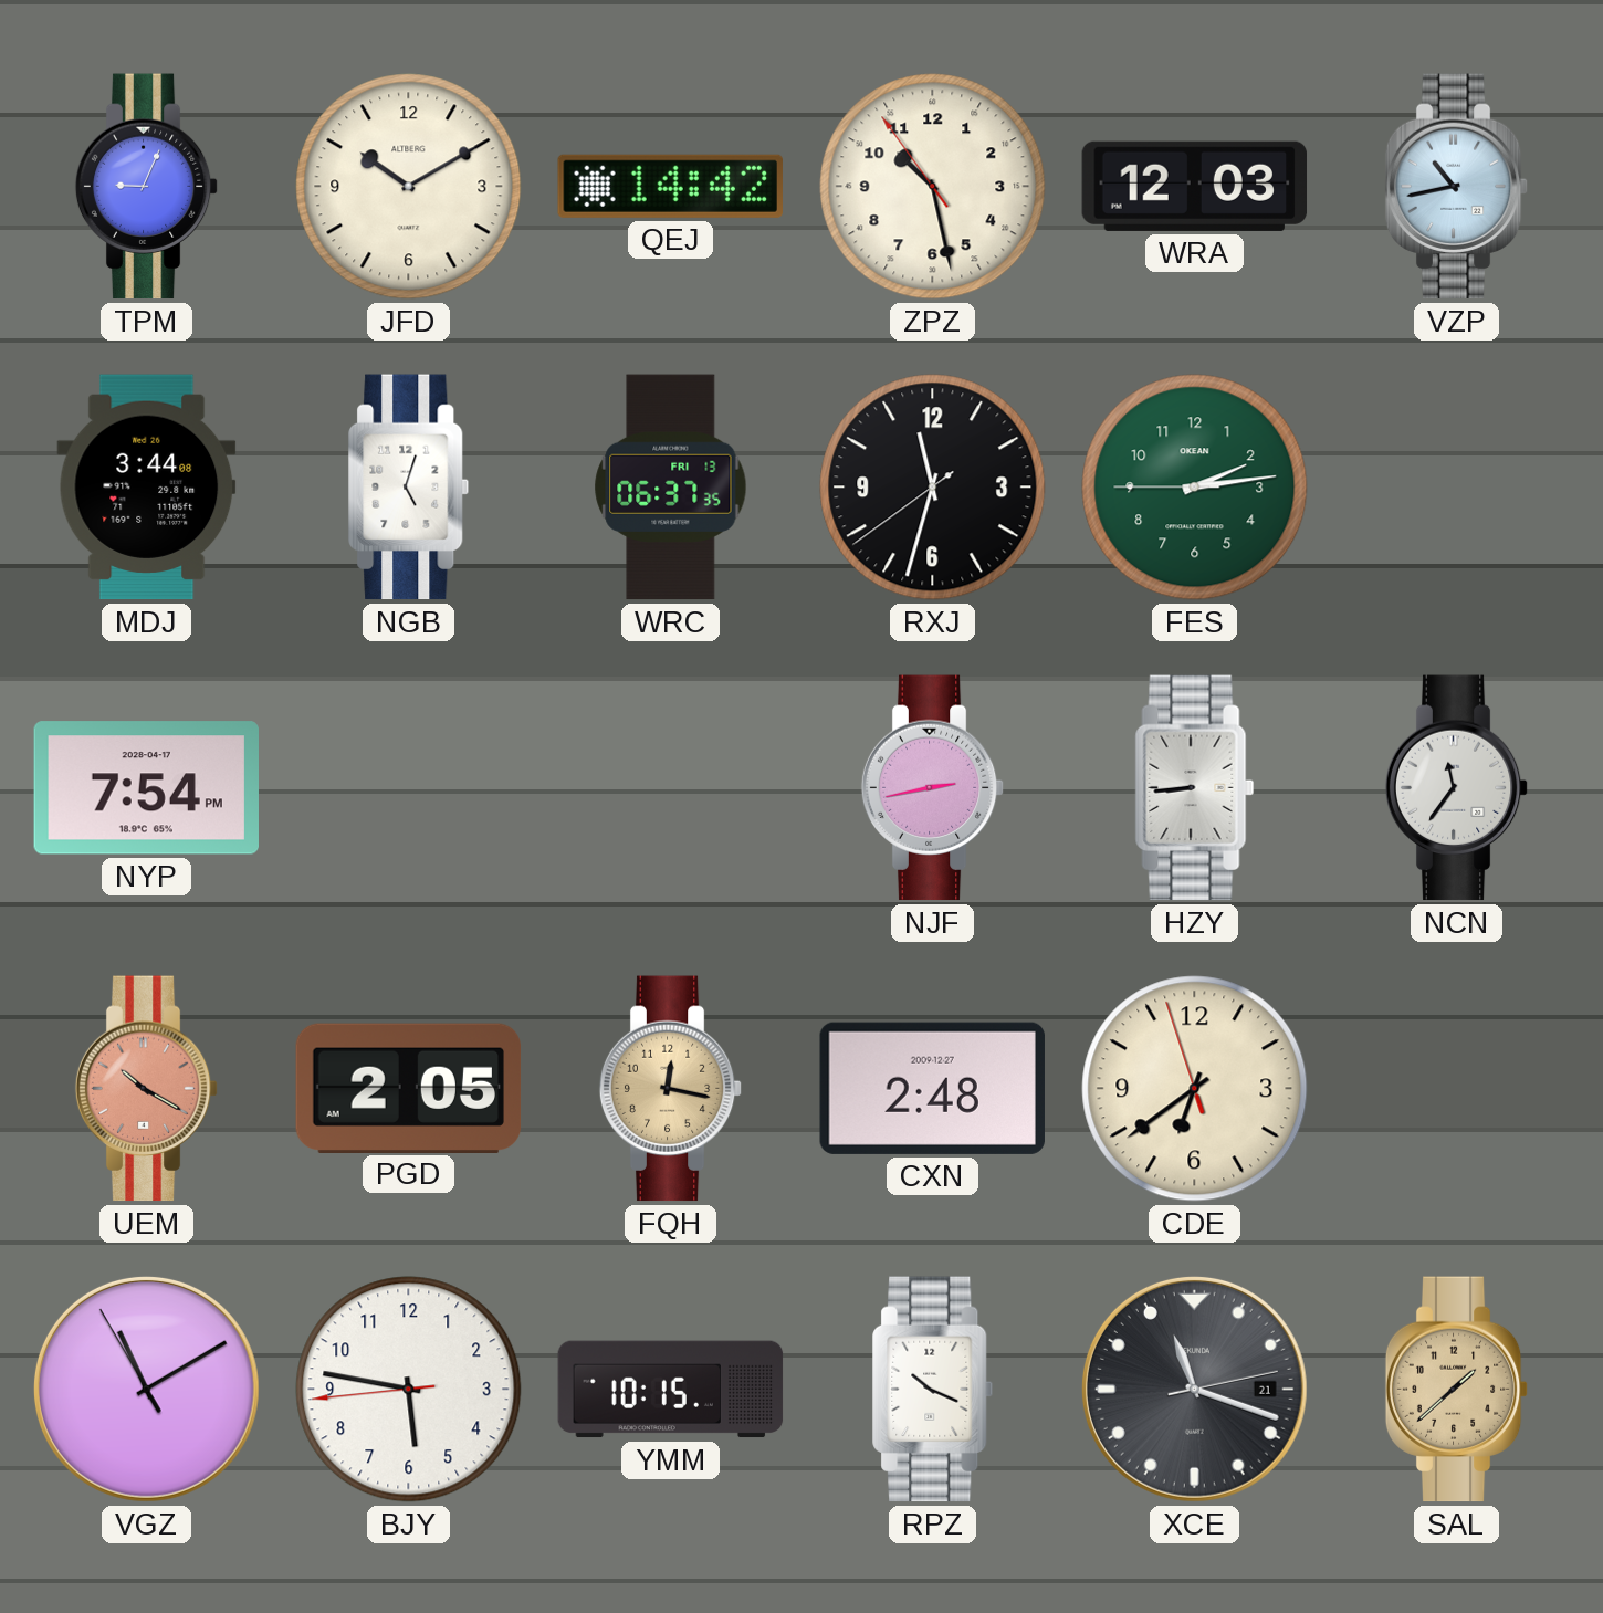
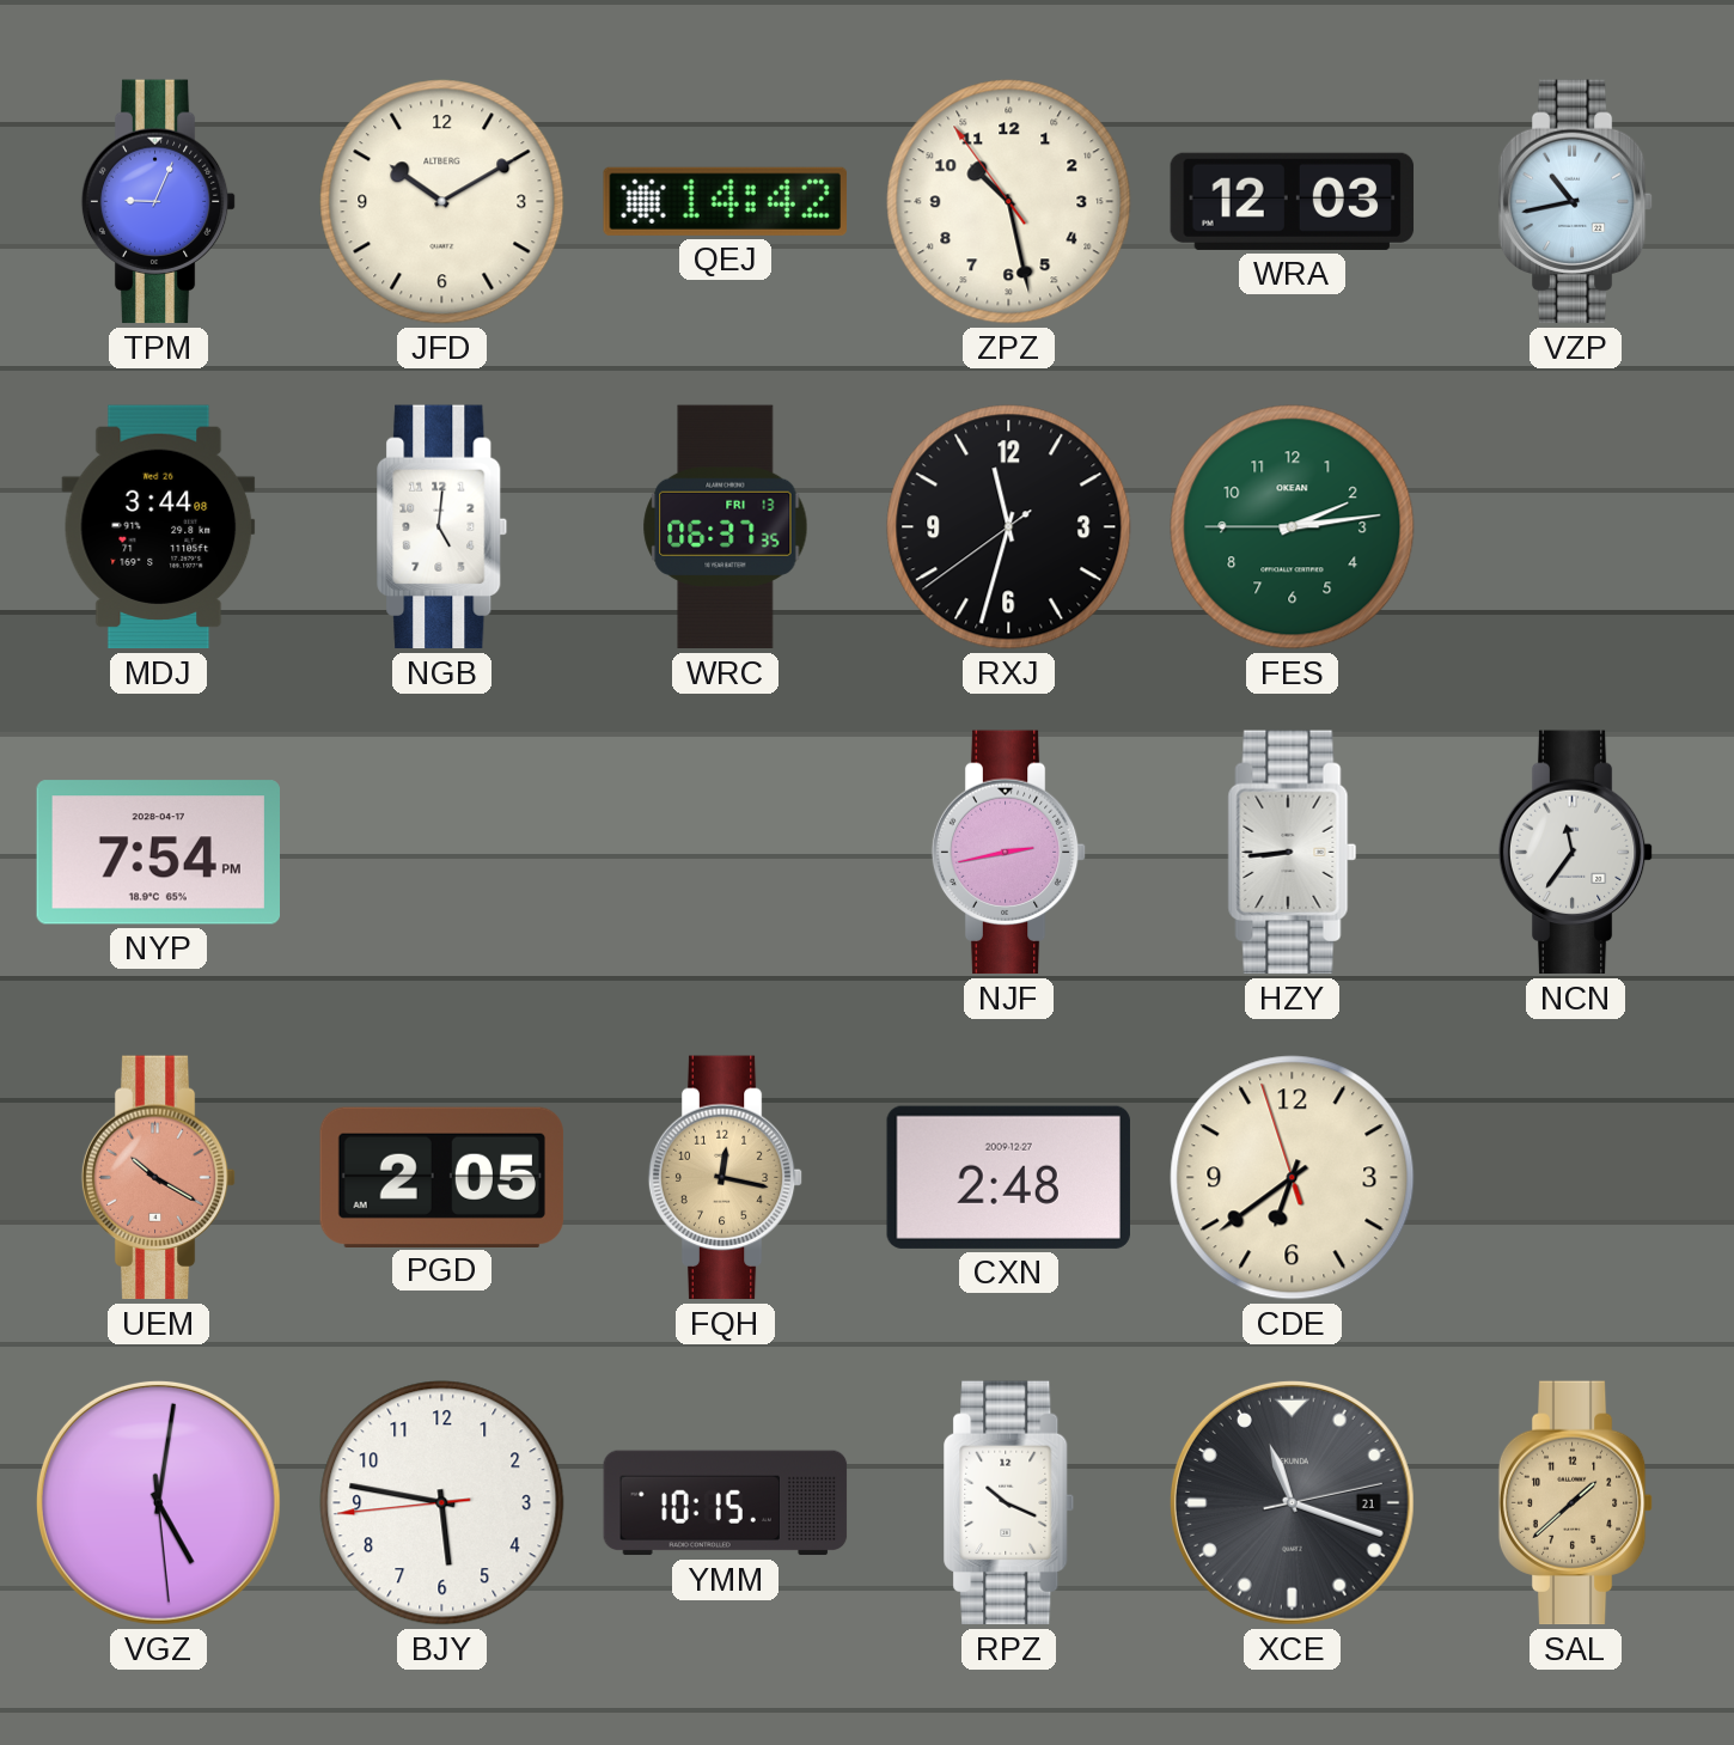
NGB: 5:03 -> 5:01
VGZ: 11:09 -> 5:01
